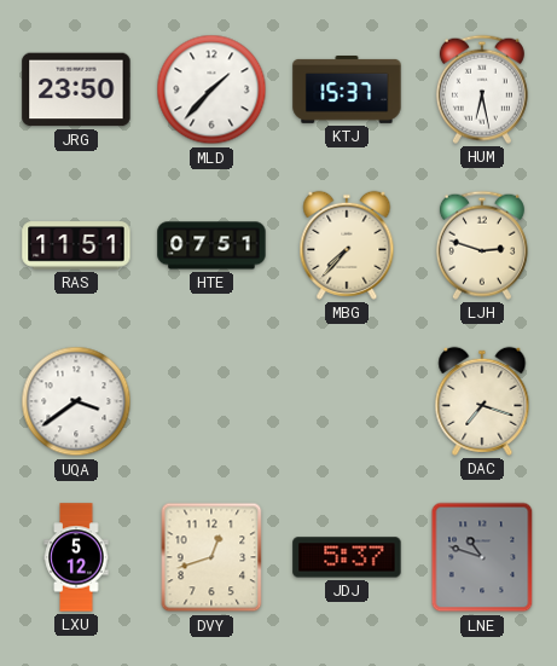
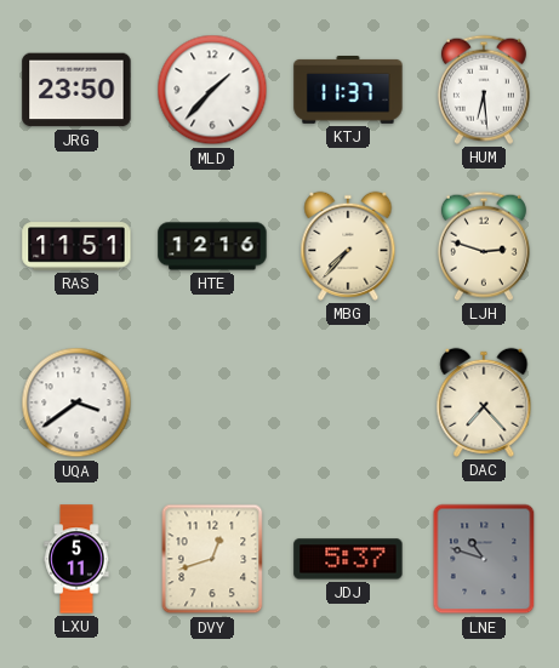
KTJ: 15:37 -> 11:37
HUM: 6:28 -> 6:29
HTE: 07:51 -> 12:16
DAC: 7:18 -> 7:23
LXU: 5:12 -> 5:11
